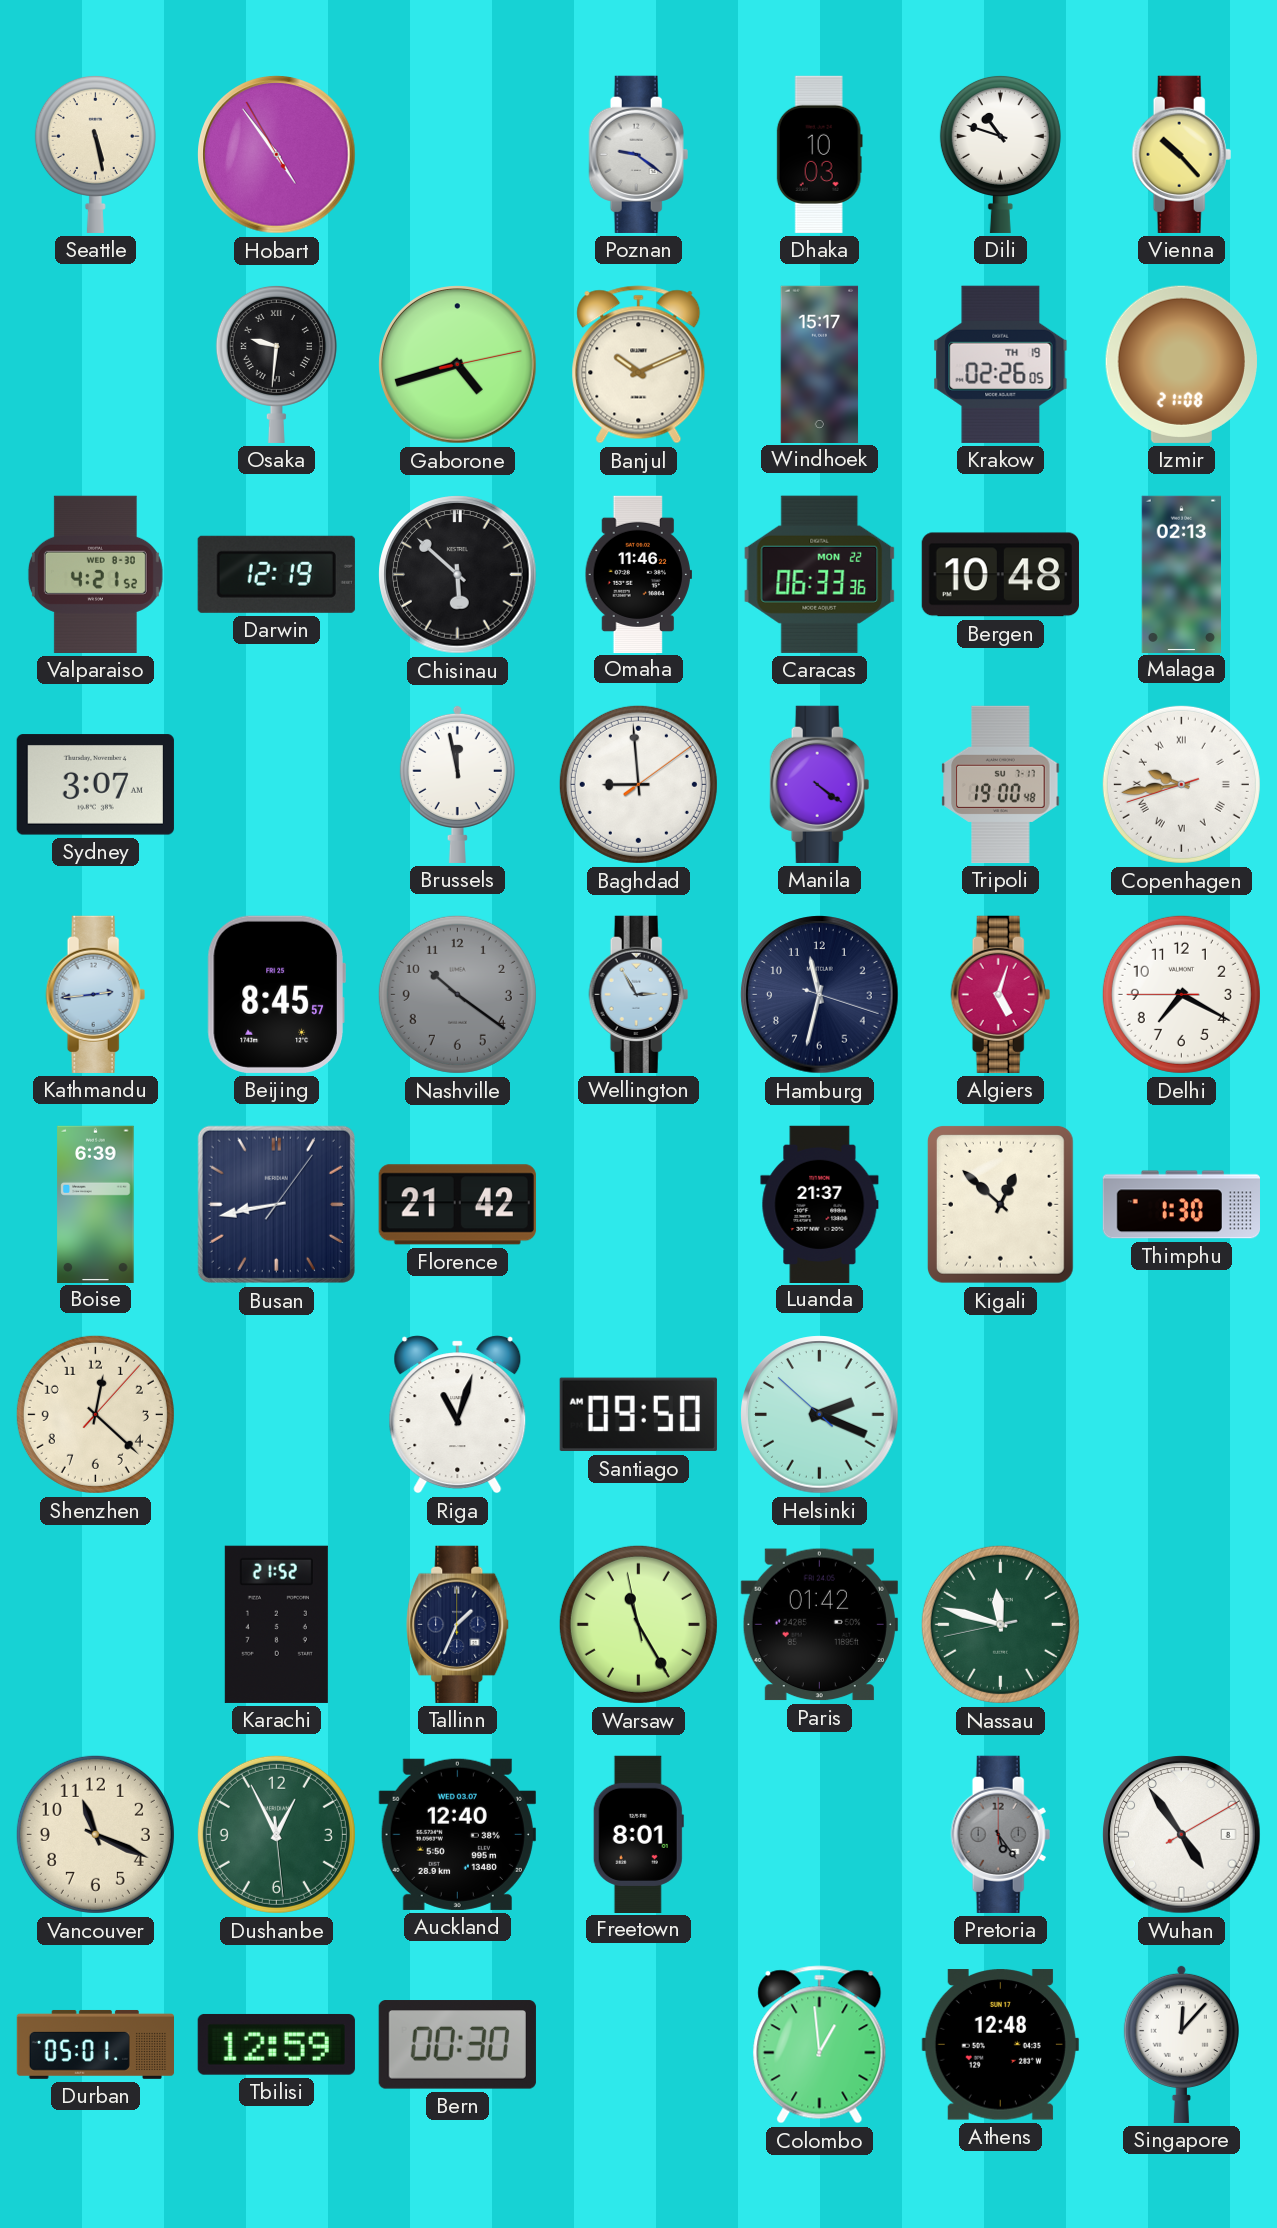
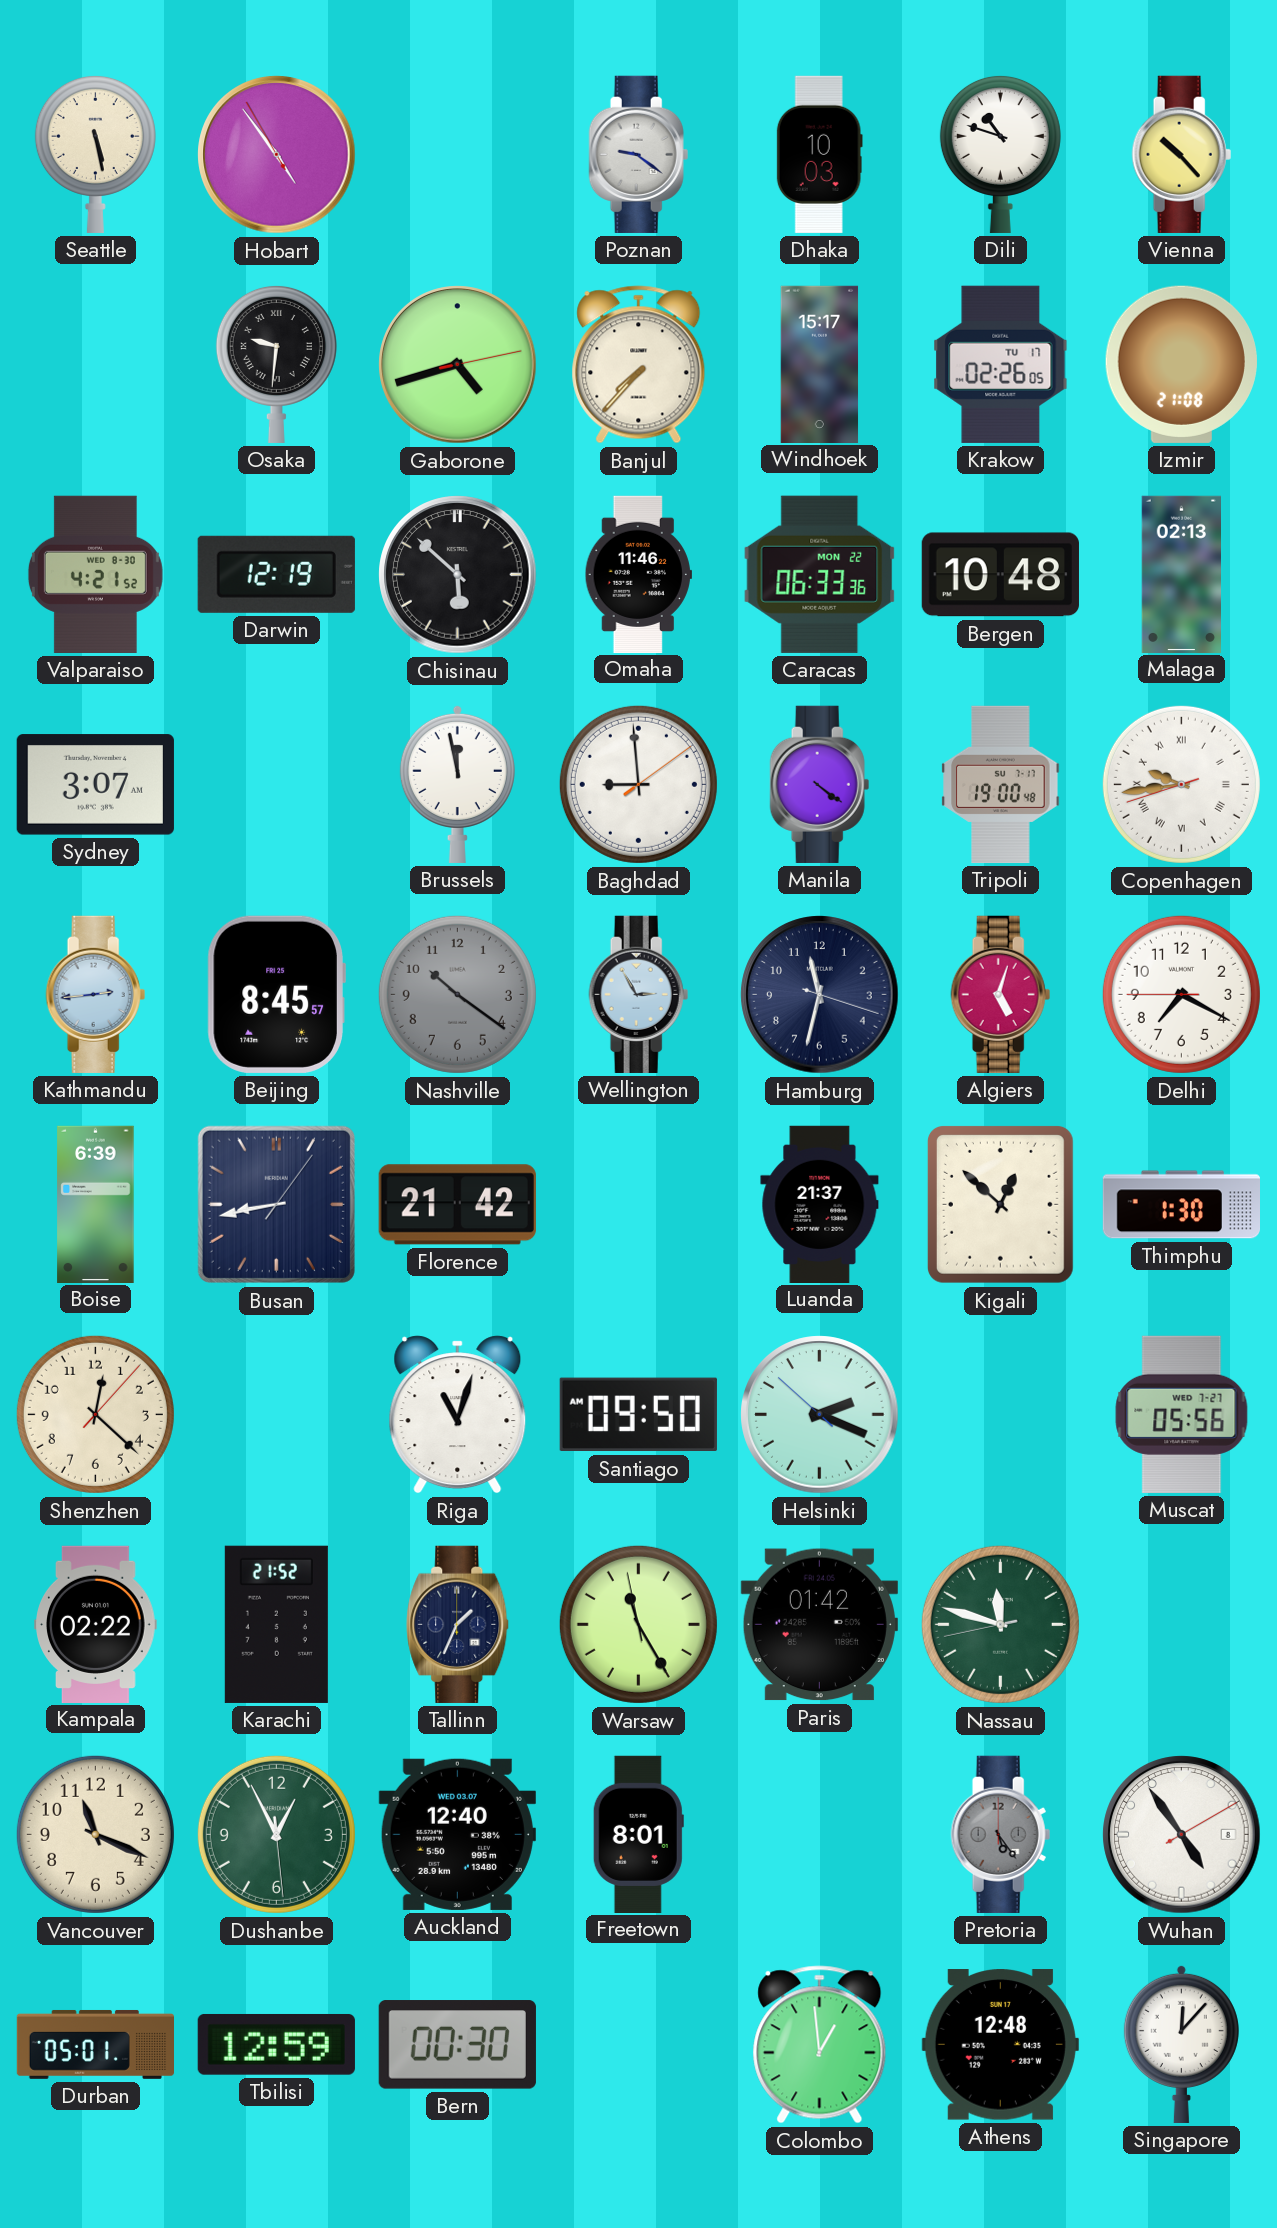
Banjul: 10:11 -> 7:37
Krakow date: TH 19 -> TU 17
Muscat: none -> 05:56
Kampala: none -> 02:22
